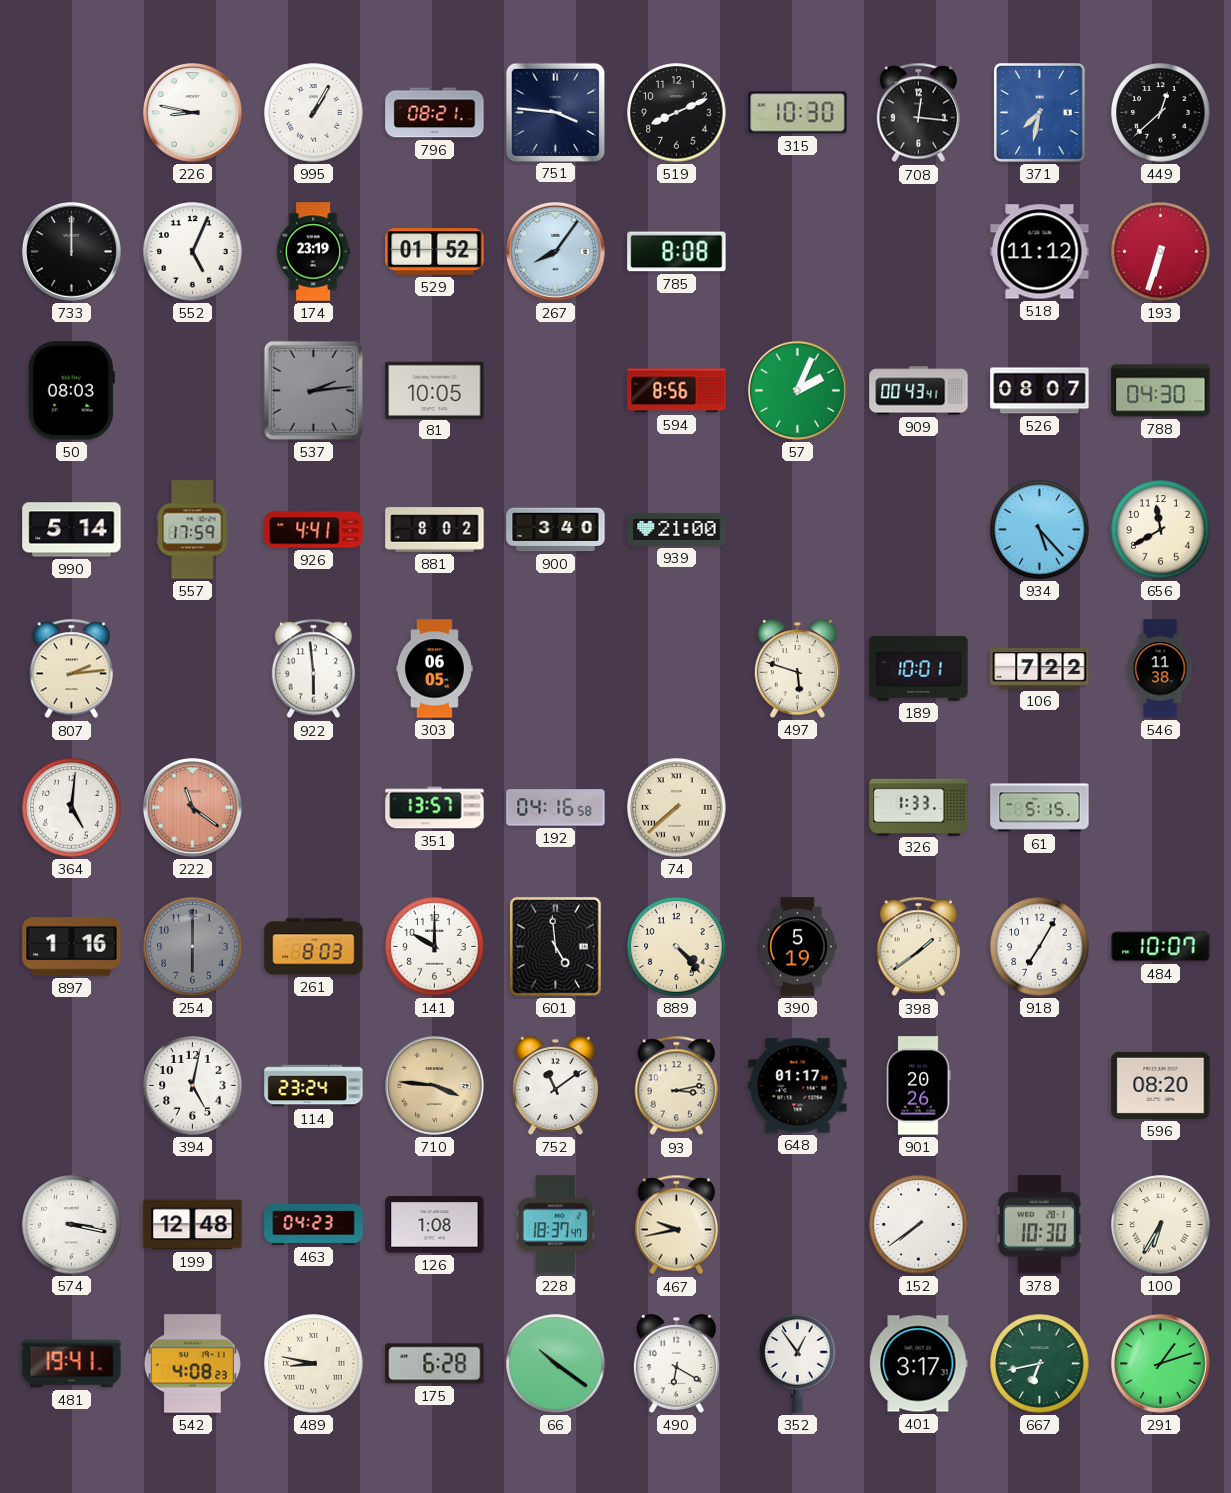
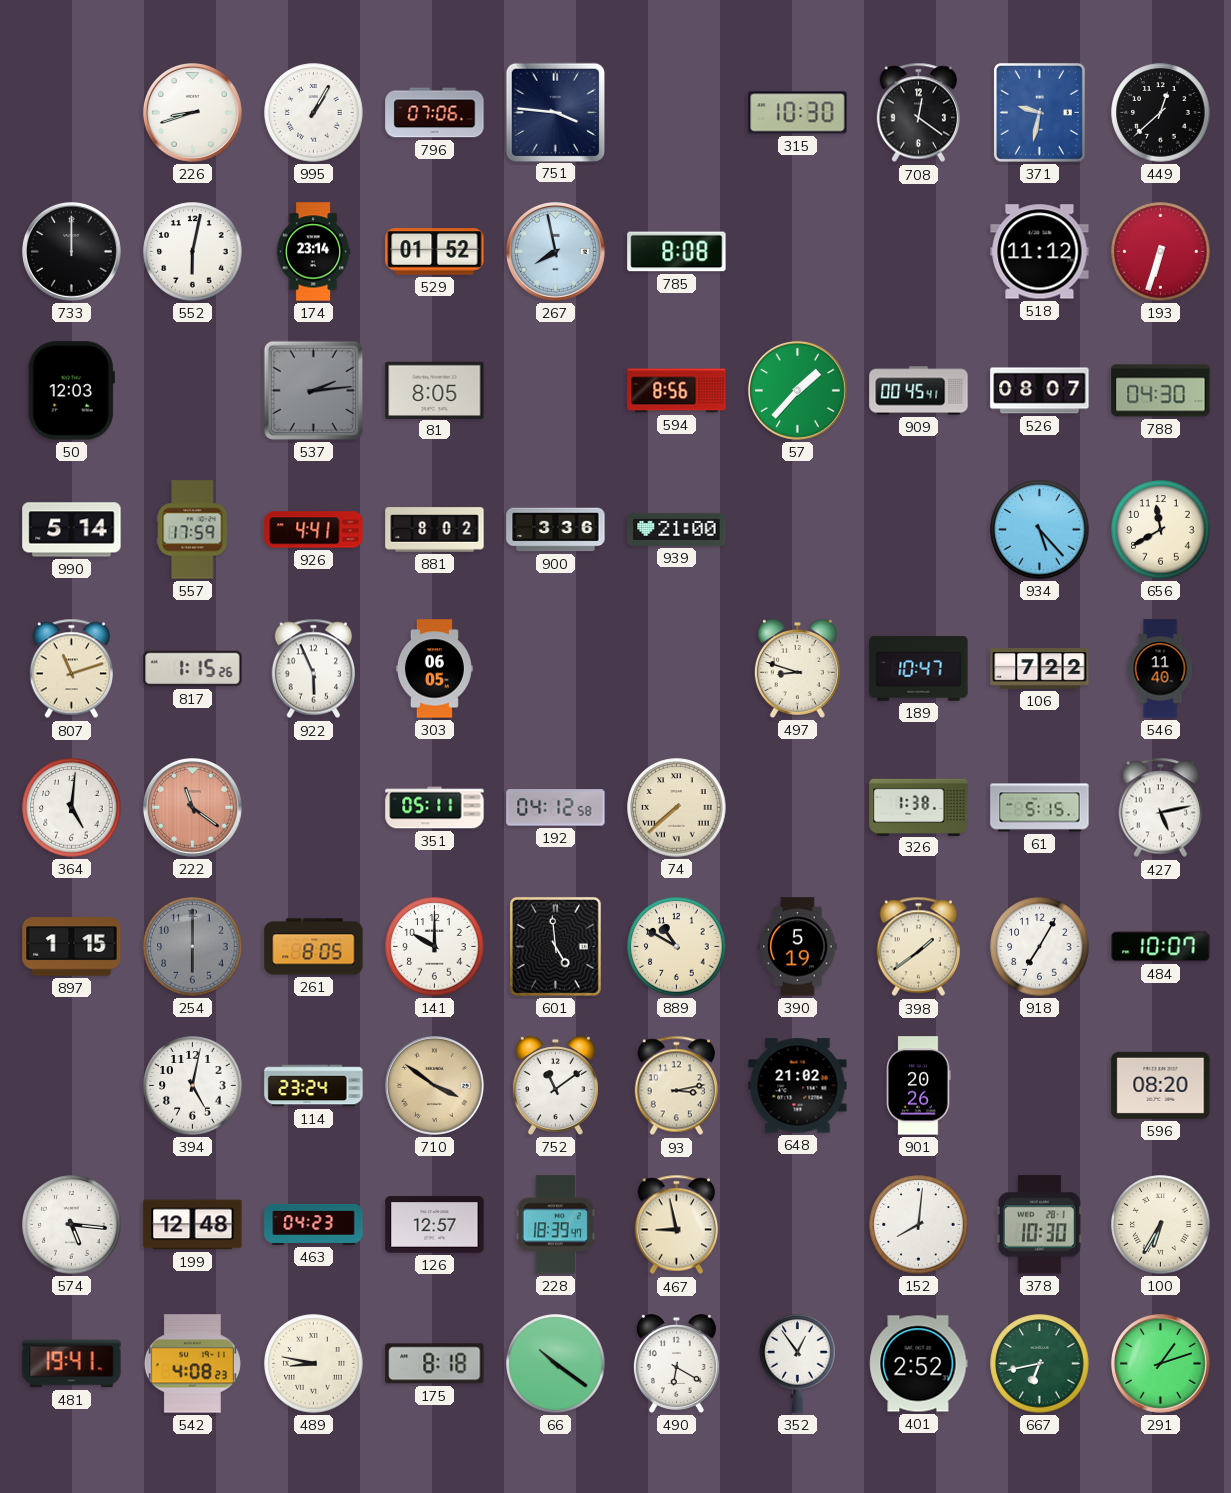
226: 8:47 -> 8:42
796: 08:21 -> 07:06
519: 8:11 -> none
708: 12:16 -> 12:21
371: 7:32 -> 9:32
552: 5:04 -> 6:02
174: 23:19 -> 23:14
267: 8:06 -> 7:58
50: 08:03 -> 12:03
81: 10:05 -> 8:05
57: 2:04 -> 1:37
909: 00:43 -> 00:45
900: 3:40 -> 3:36
807: 2:14 -> 11:12
817: none -> 1:15
922: 5:59 -> 5:56
497: 5:48 -> 8:48
189: 10:01 -> 10:47
546: 11:38 -> 11:40
351: 13:57 -> 05:11
192: 04:16 -> 04:12
326: 1:33 -> 1:38
427: none -> 5:13
897: 1:16 -> 1:15
261: 8:03 -> 8:05
889: 4:23 -> 10:50
710: 3:46 -> 3:51
648: 01:17 -> 21:02
574: 3:17 -> 5:16
126: 1:08 -> 12:57
228: 18:37 -> 18:39
467: 9:43 -> 8:58
152: 7:39 -> 8:01
175: 6:28 -> 8:18
401: 3:17 -> 2:52
